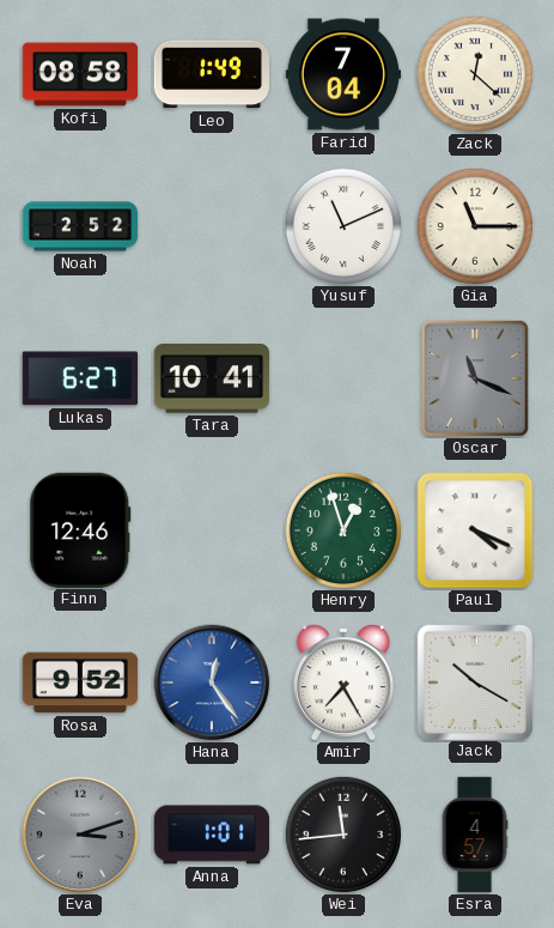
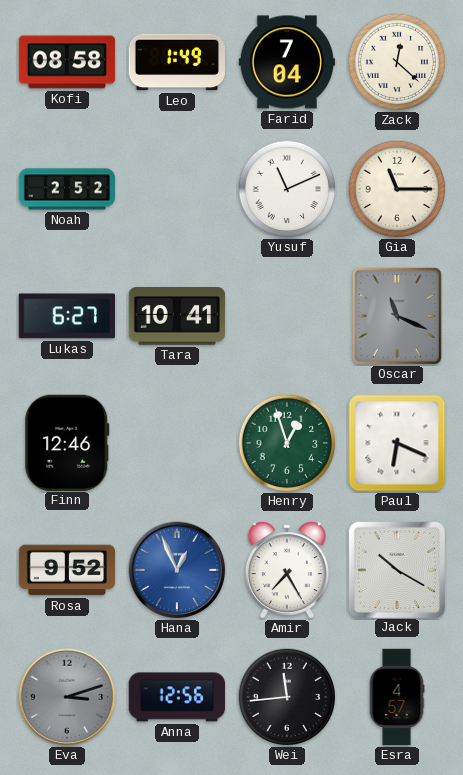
Paul: 4:19 -> 6:19
Hana: 12:24 -> 12:56
Anna: 1:01 -> 12:56
